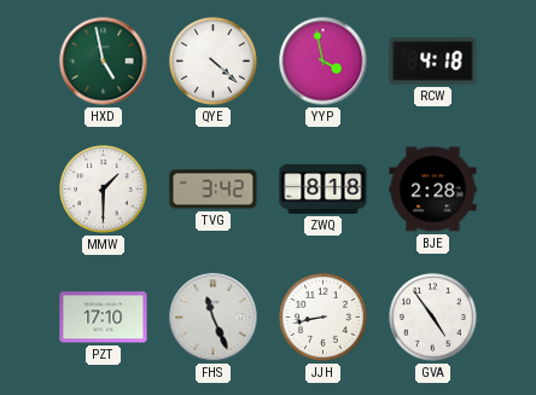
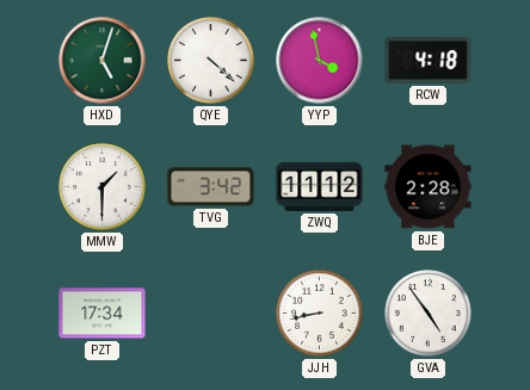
HXD: 4:58 -> 5:03
ZWQ: 8:18 -> 11:12
PZT: 17:10 -> 17:34
FHS: 11:26 -> none
